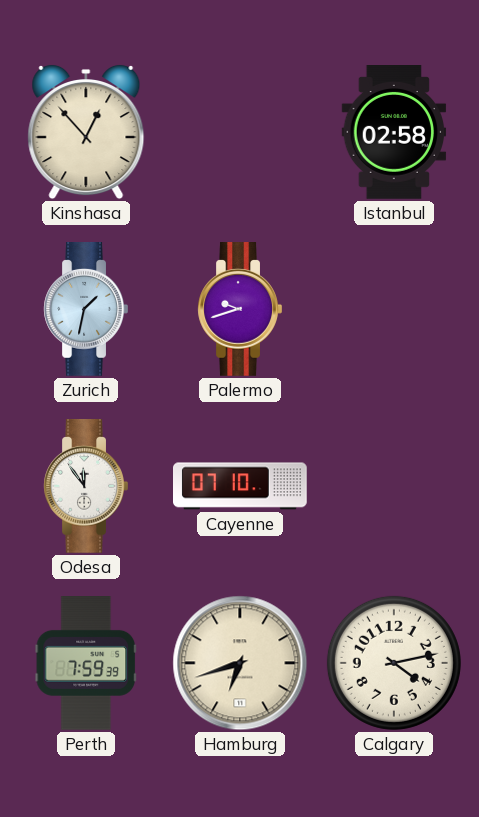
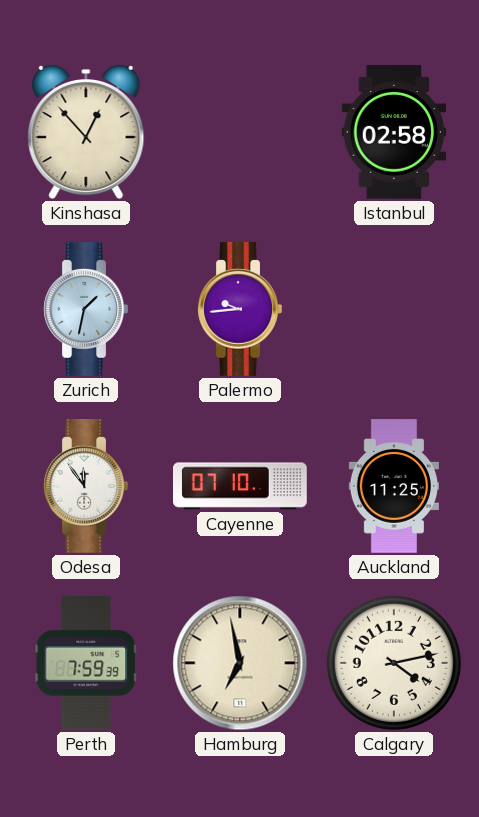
Palermo: 9:42 -> 9:44
Auckland: none -> 11:25
Hamburg: 6:42 -> 6:58
